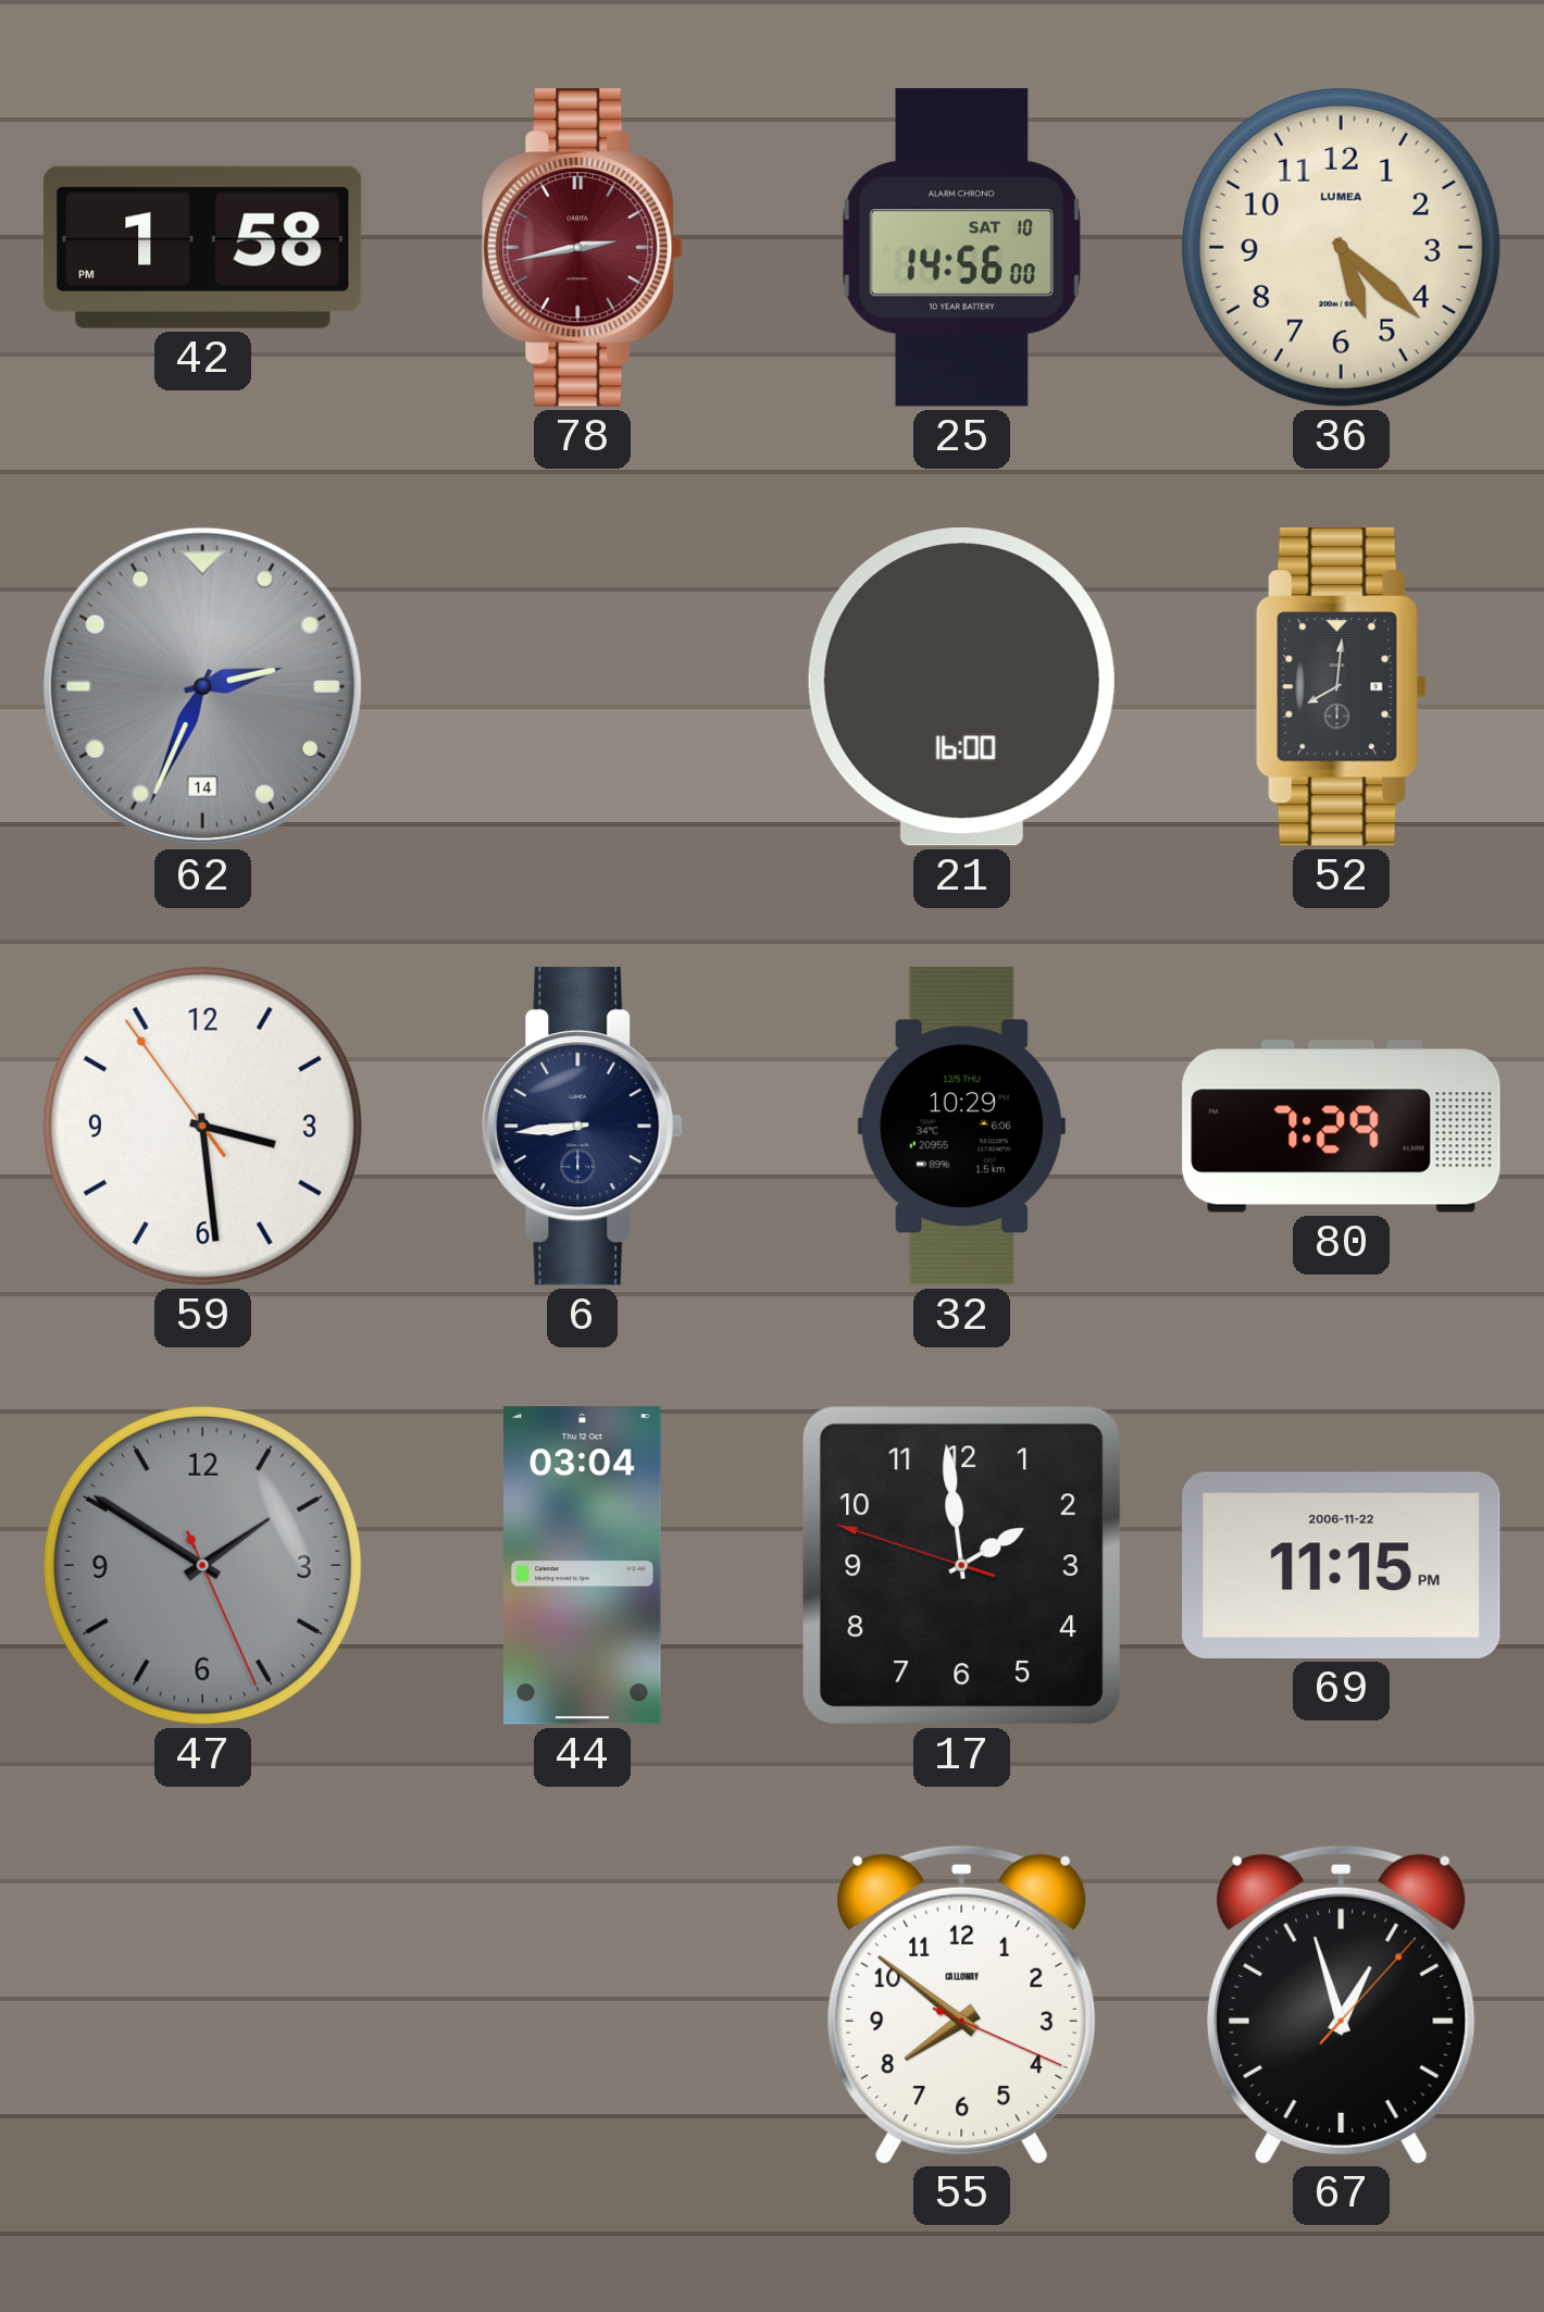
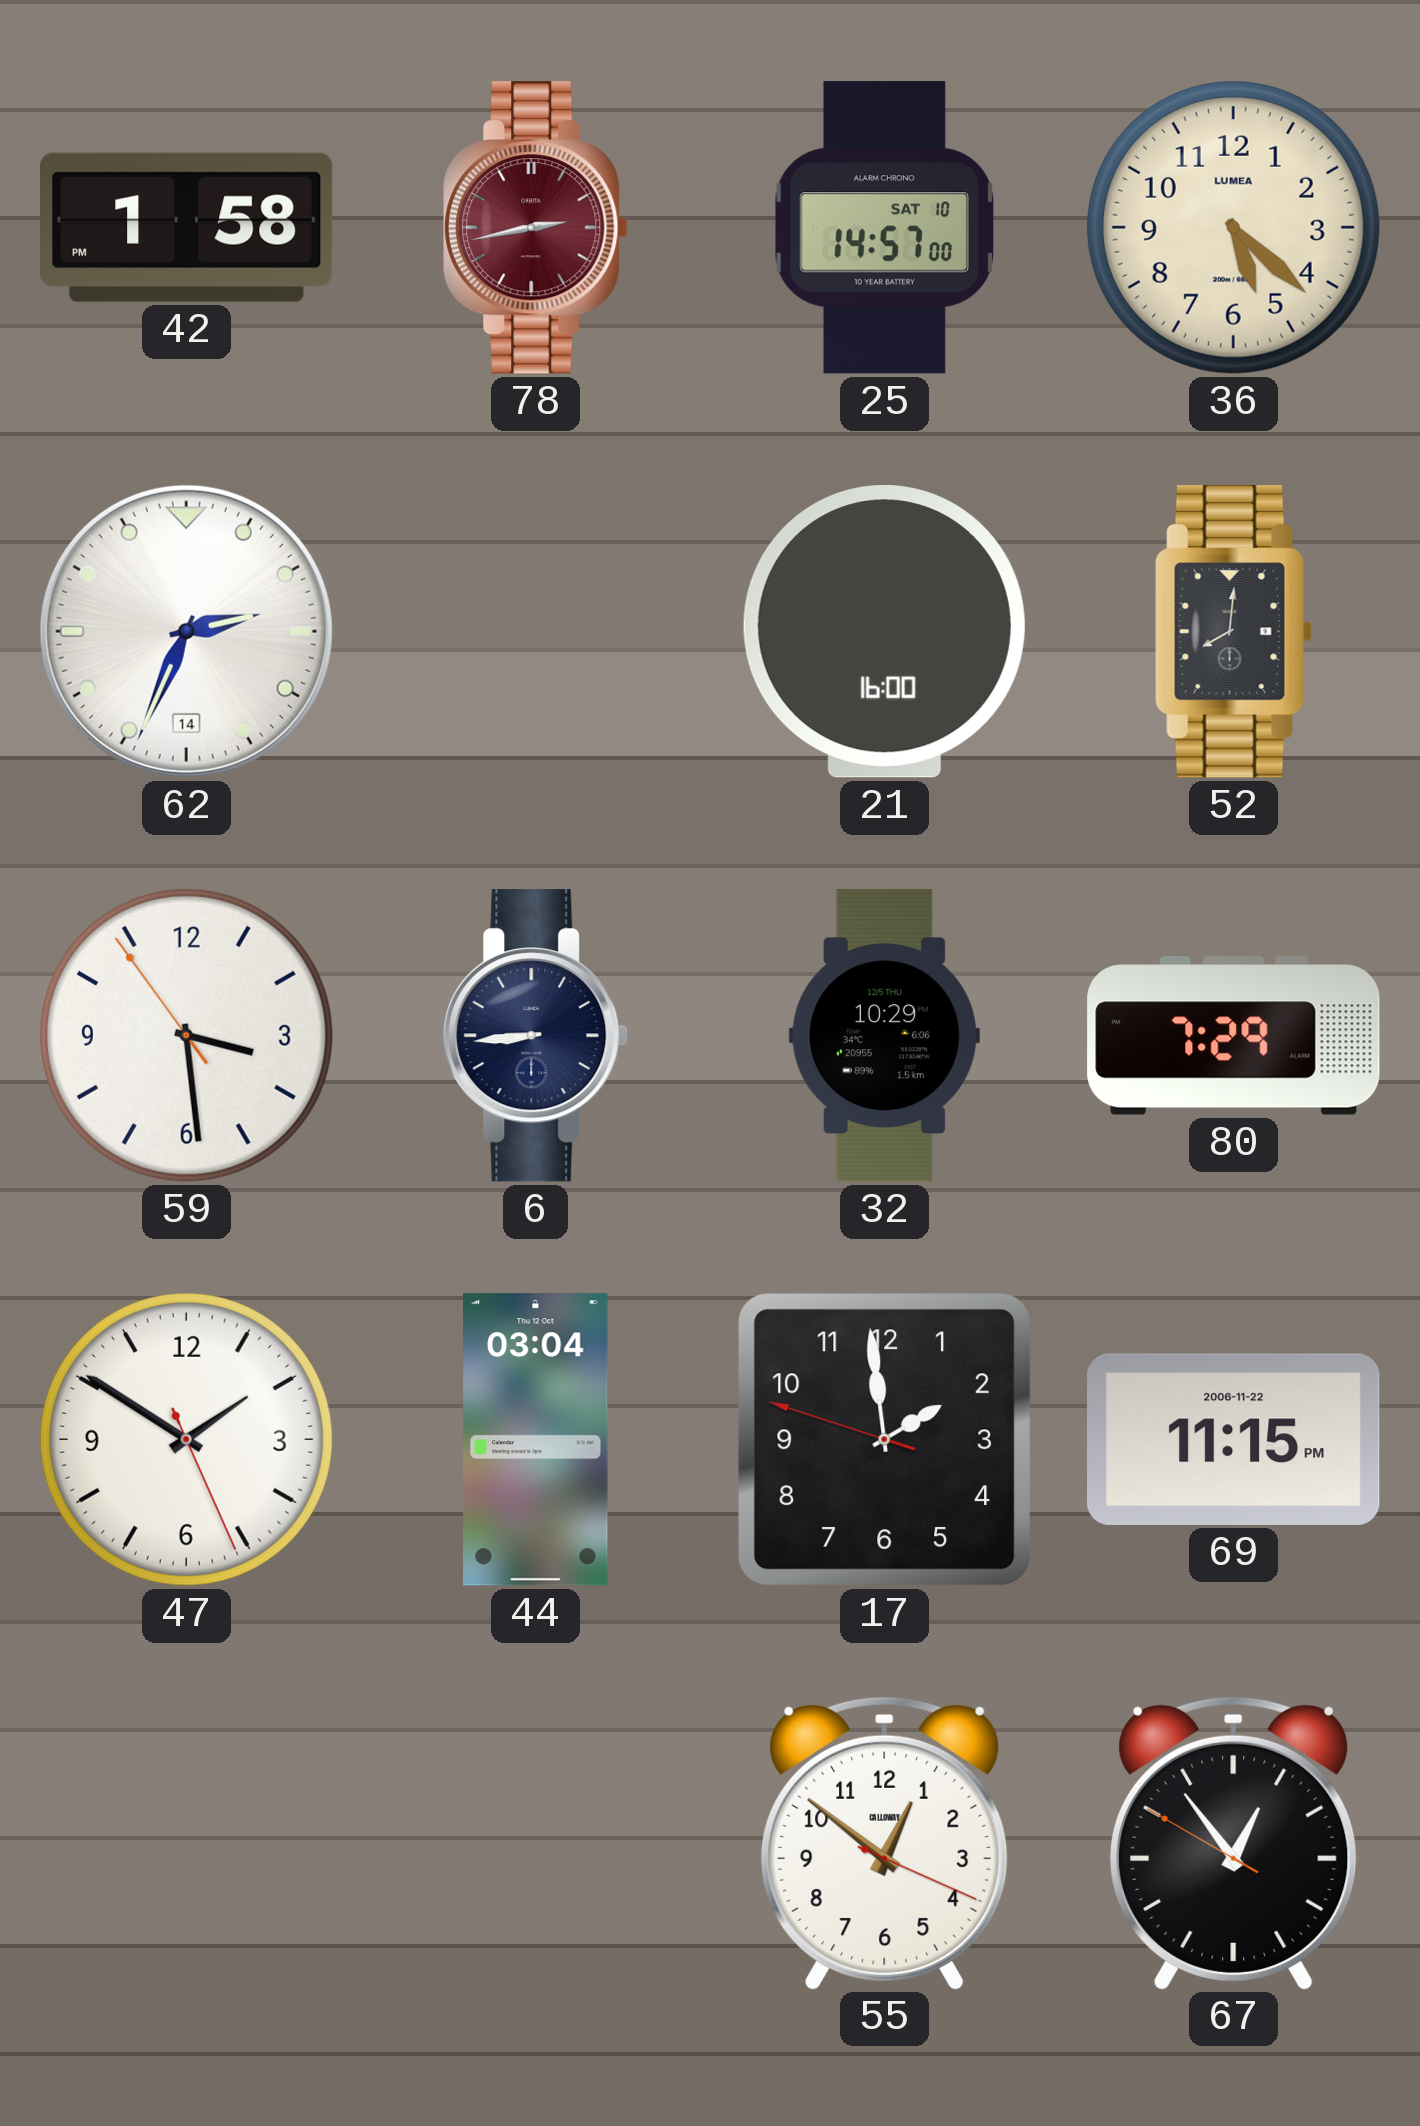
25: 14:56 -> 14:57
62 dial: grey -> white
47 dial: grey -> white
55: 7:51 -> 12:51
67: 12:57 -> 12:53
